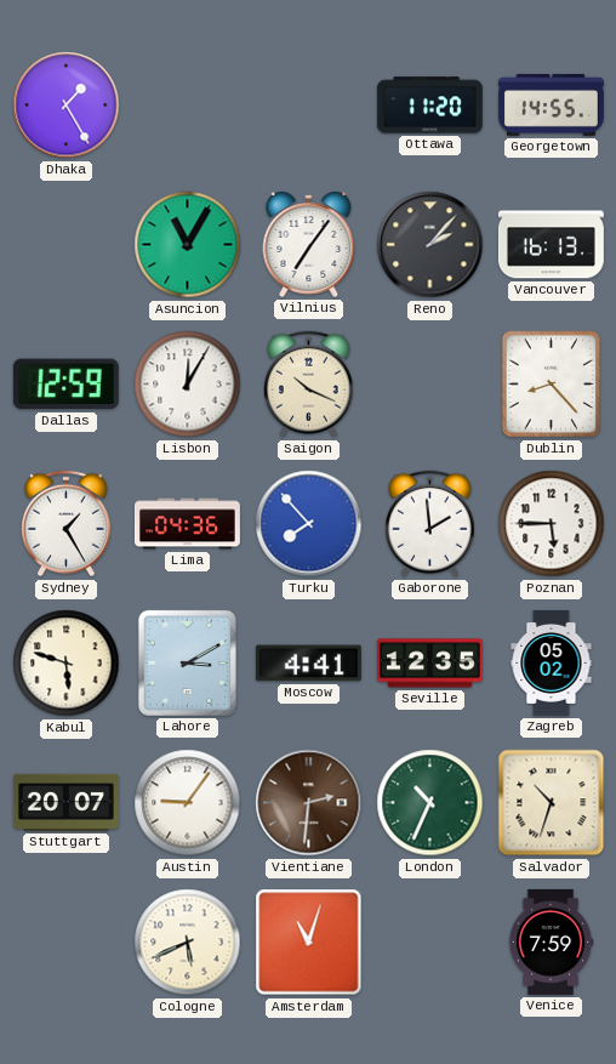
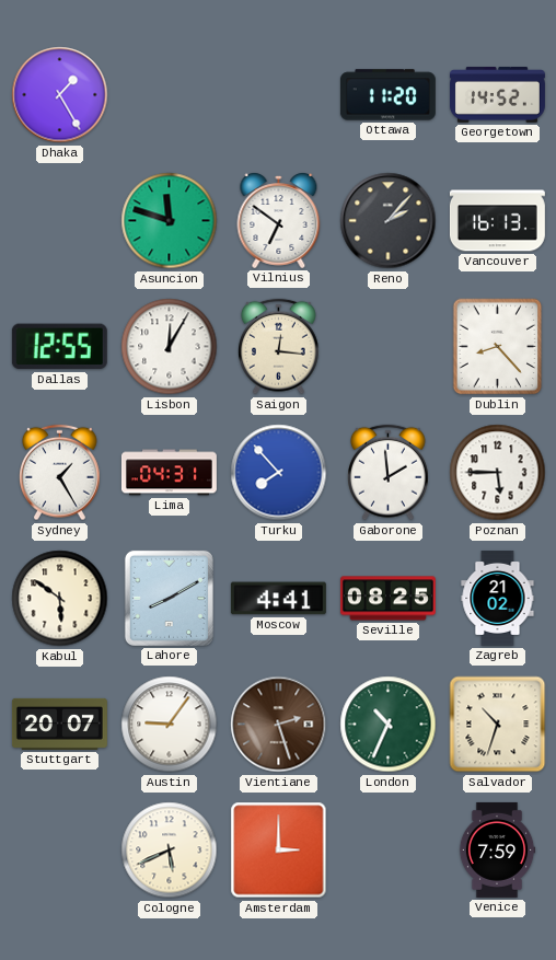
Georgetown: 14:55 -> 14:52
Asuncion: 11:05 -> 11:48
Vilnius: 7:06 -> 6:51
Dallas: 12:59 -> 12:55
Saigon: 10:19 -> 12:16
Lima: 04:36 -> 04:31
Kabul: 5:48 -> 5:51
Lahore: 3:10 -> 8:10
Seville: 12:35 -> 08:25
Zagreb: 05:02 -> 21:02
Vientiane: 2:31 -> 2:27
Amsterdam: 11:03 -> 3:00
